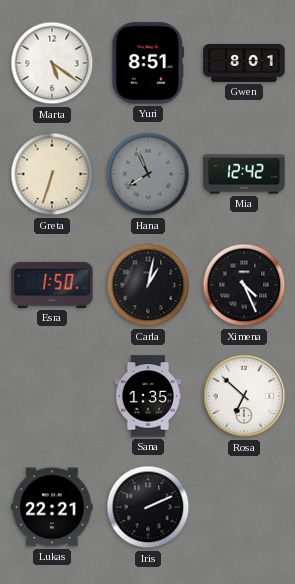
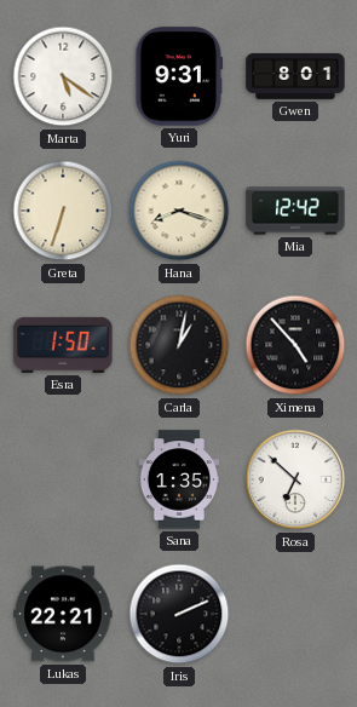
Yuri: 8:51 -> 9:31
Hana: 7:56 -> 8:18
Hana dial: grey -> cream
Ximena: 4:26 -> 4:53
